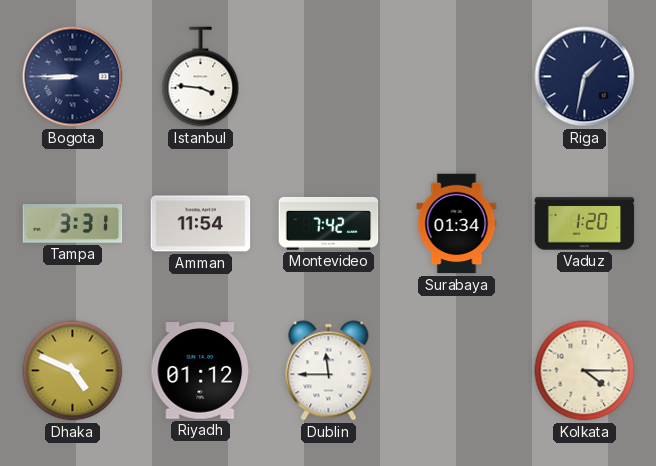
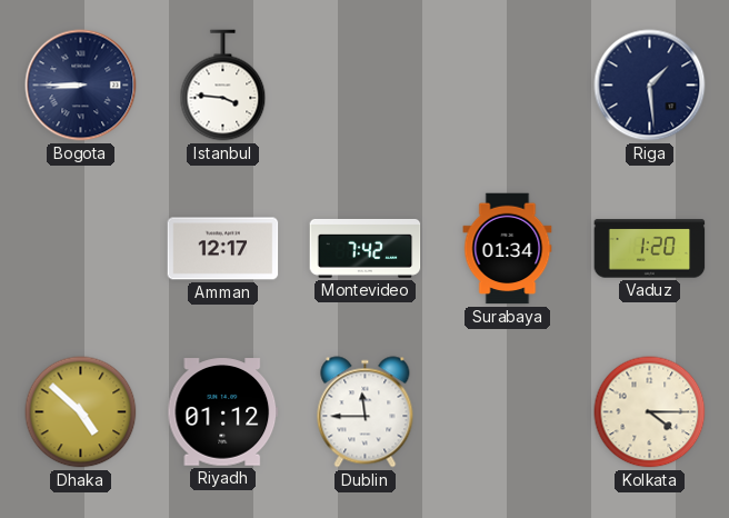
Riga: 1:32 -> 1:29
Tampa: 3:31 -> none
Amman: 11:54 -> 12:17
Dhaka: 4:49 -> 4:52
